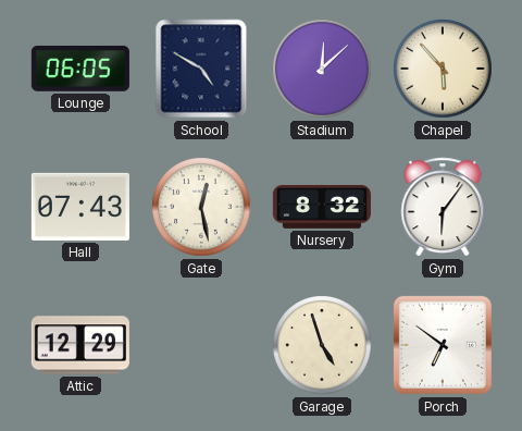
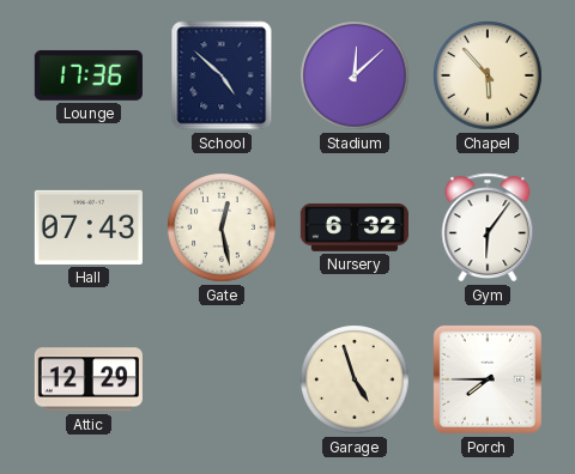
Lounge: 06:05 -> 17:36
School: 4:50 -> 4:52
Nursery: 8:32 -> 6:32
Porch: 6:51 -> 7:45
